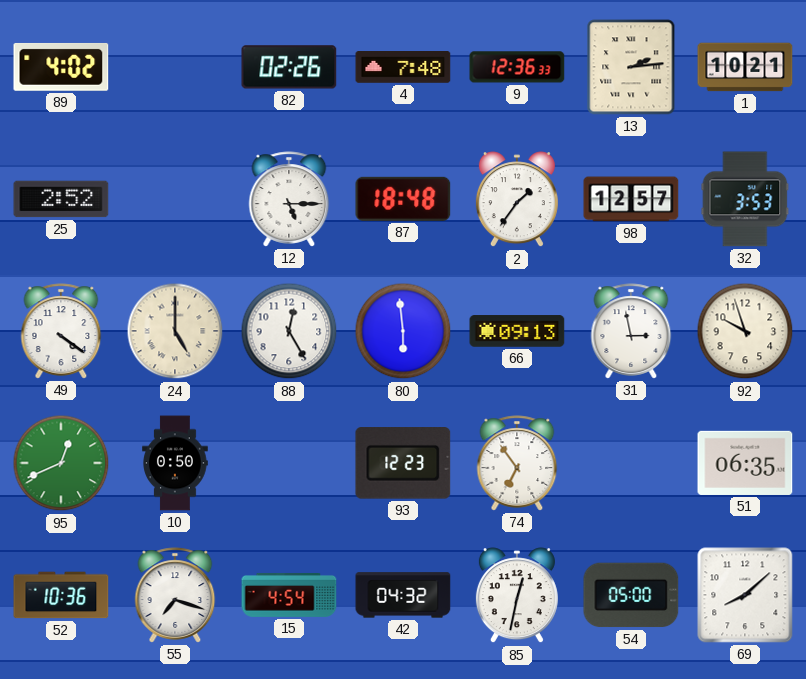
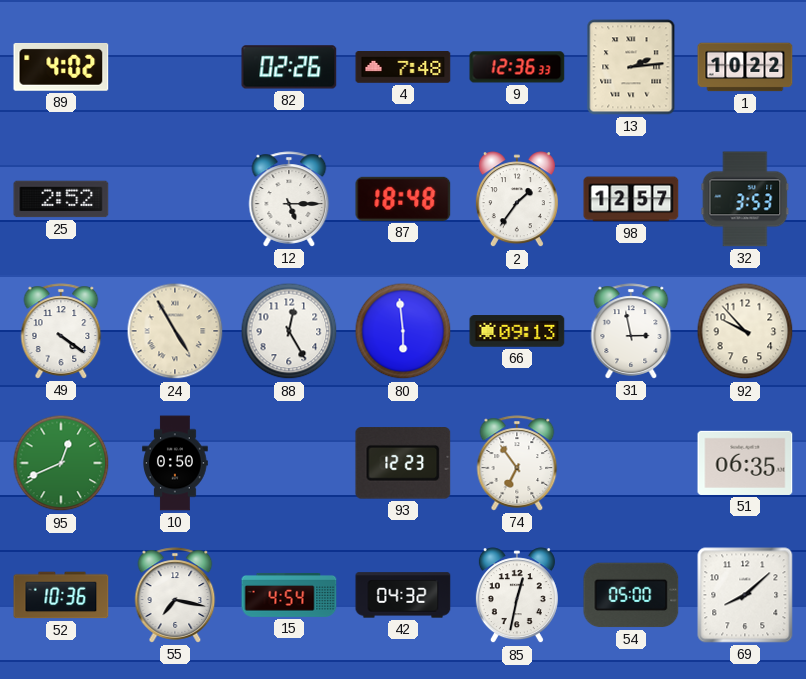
1: 10:21 -> 10:22
24: 5:00 -> 4:55
92: 9:57 -> 9:53
55: 7:18 -> 7:17
